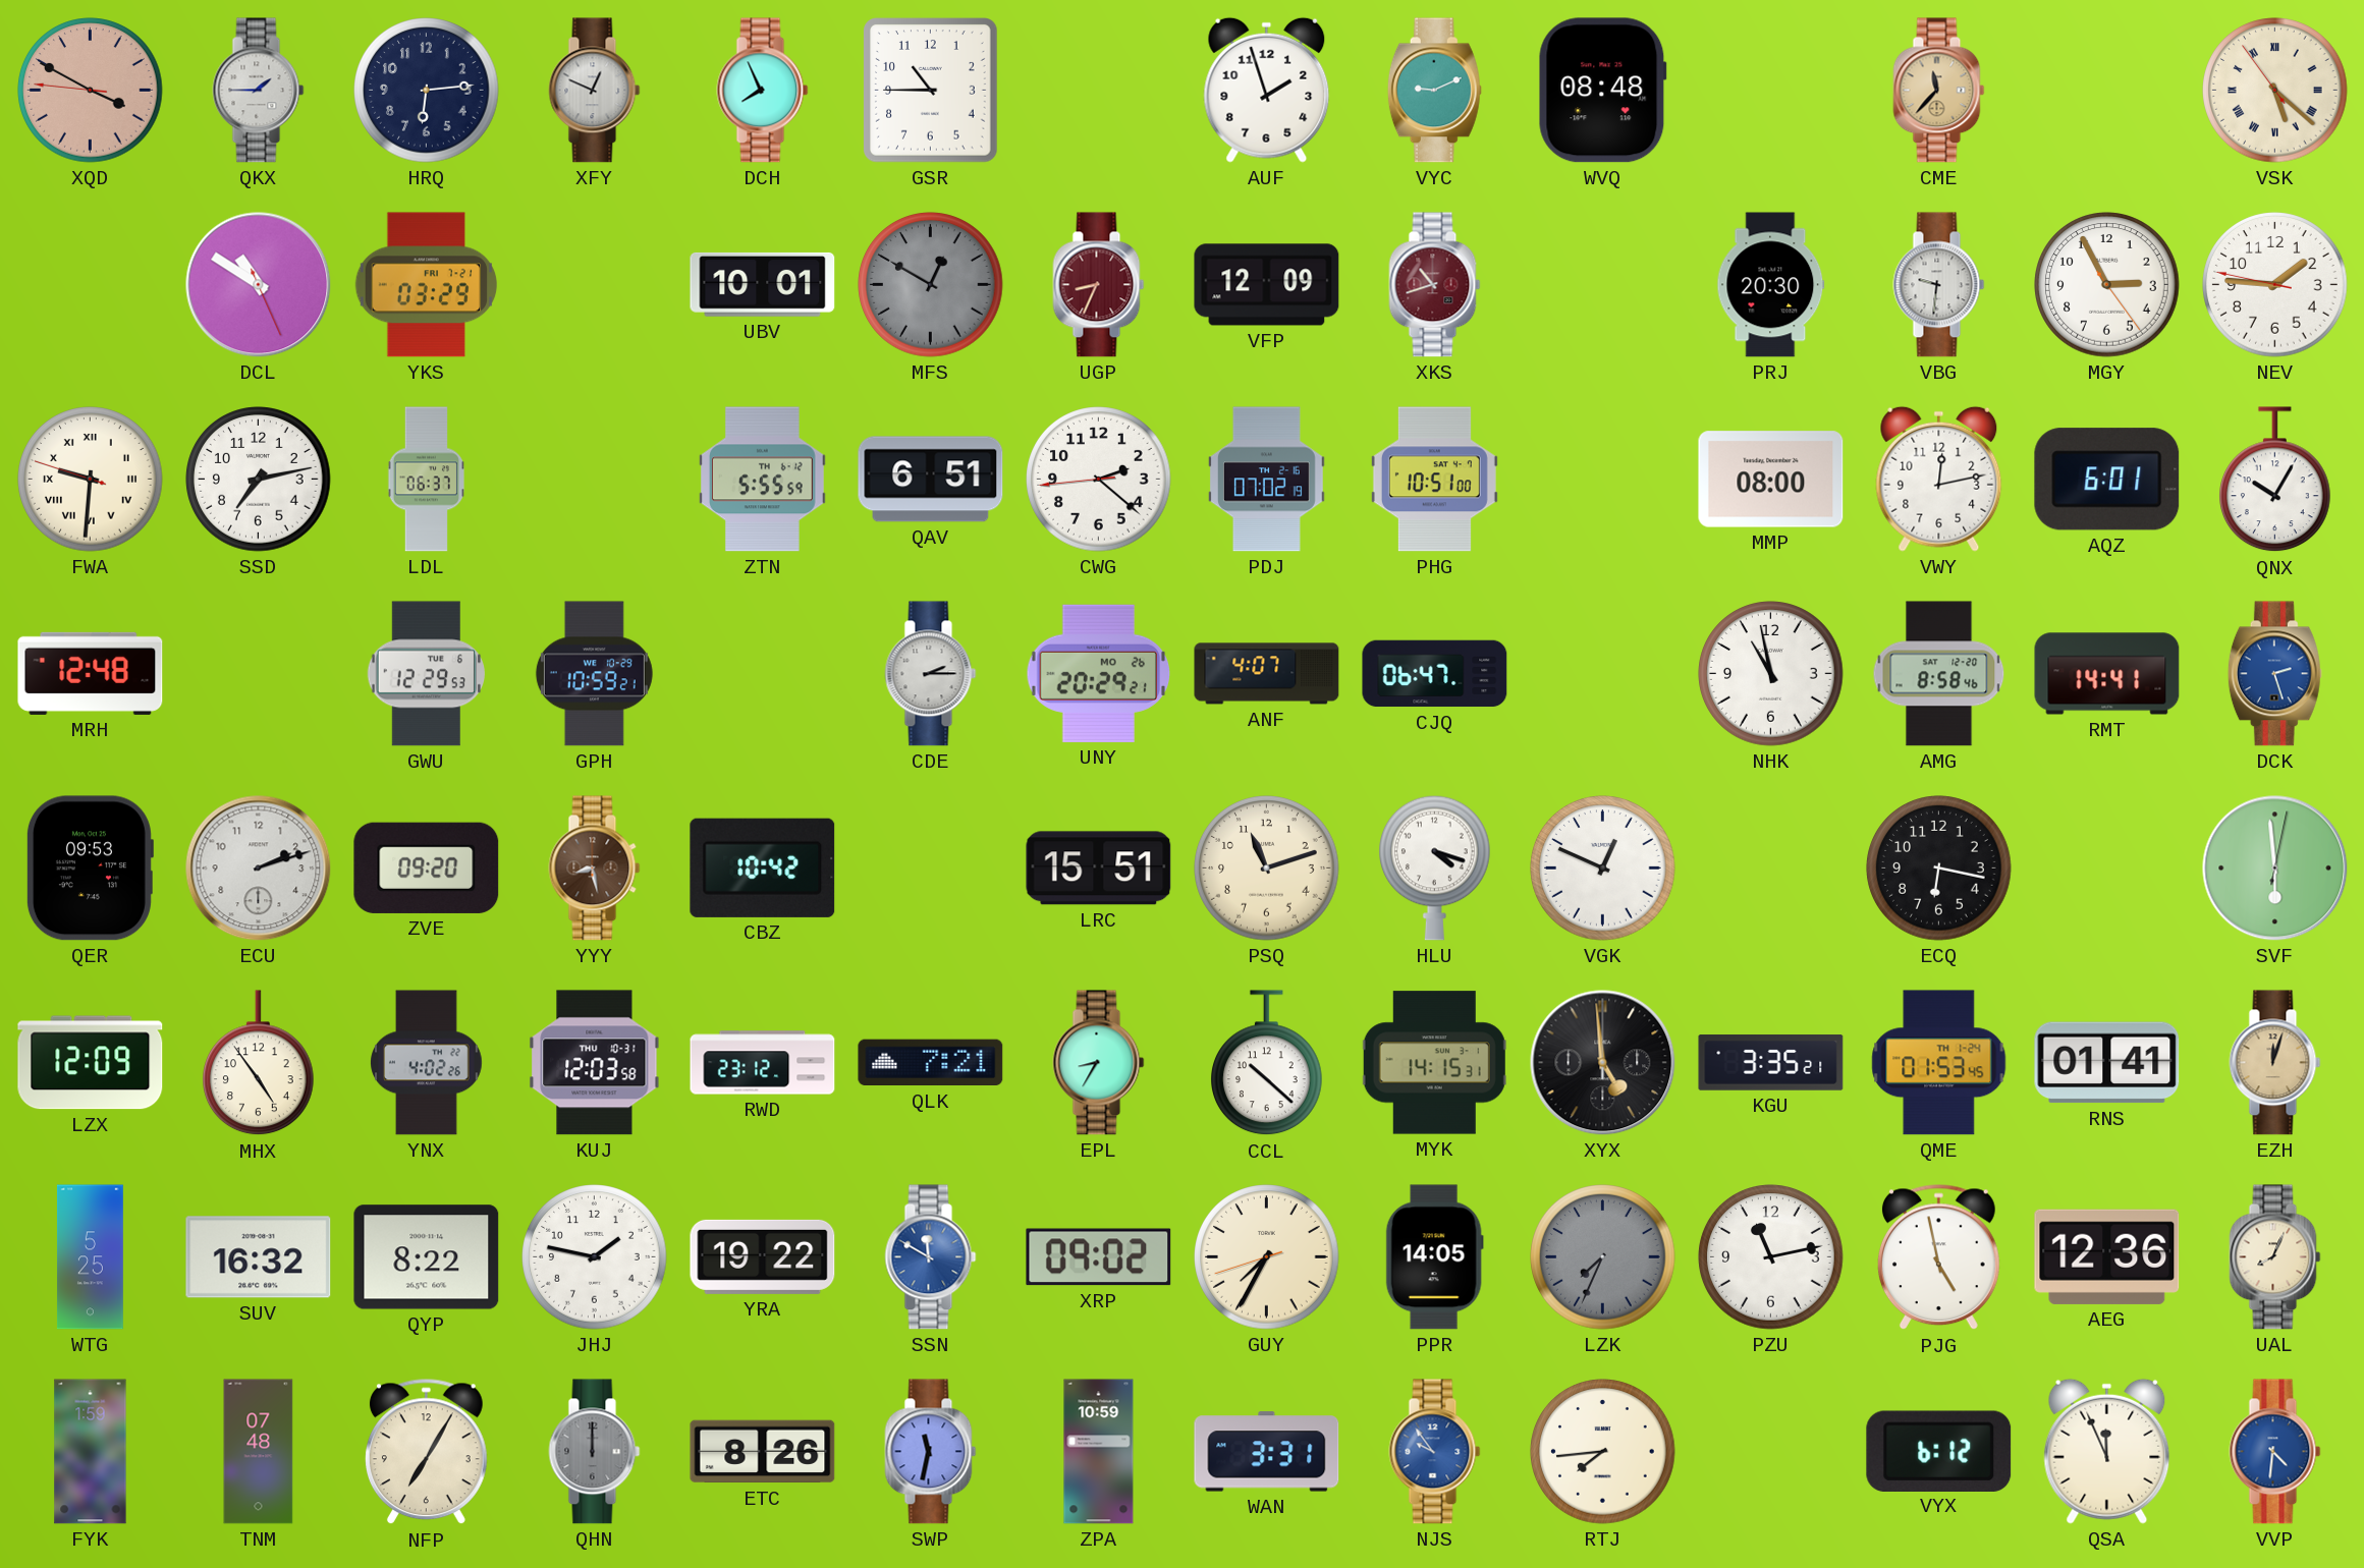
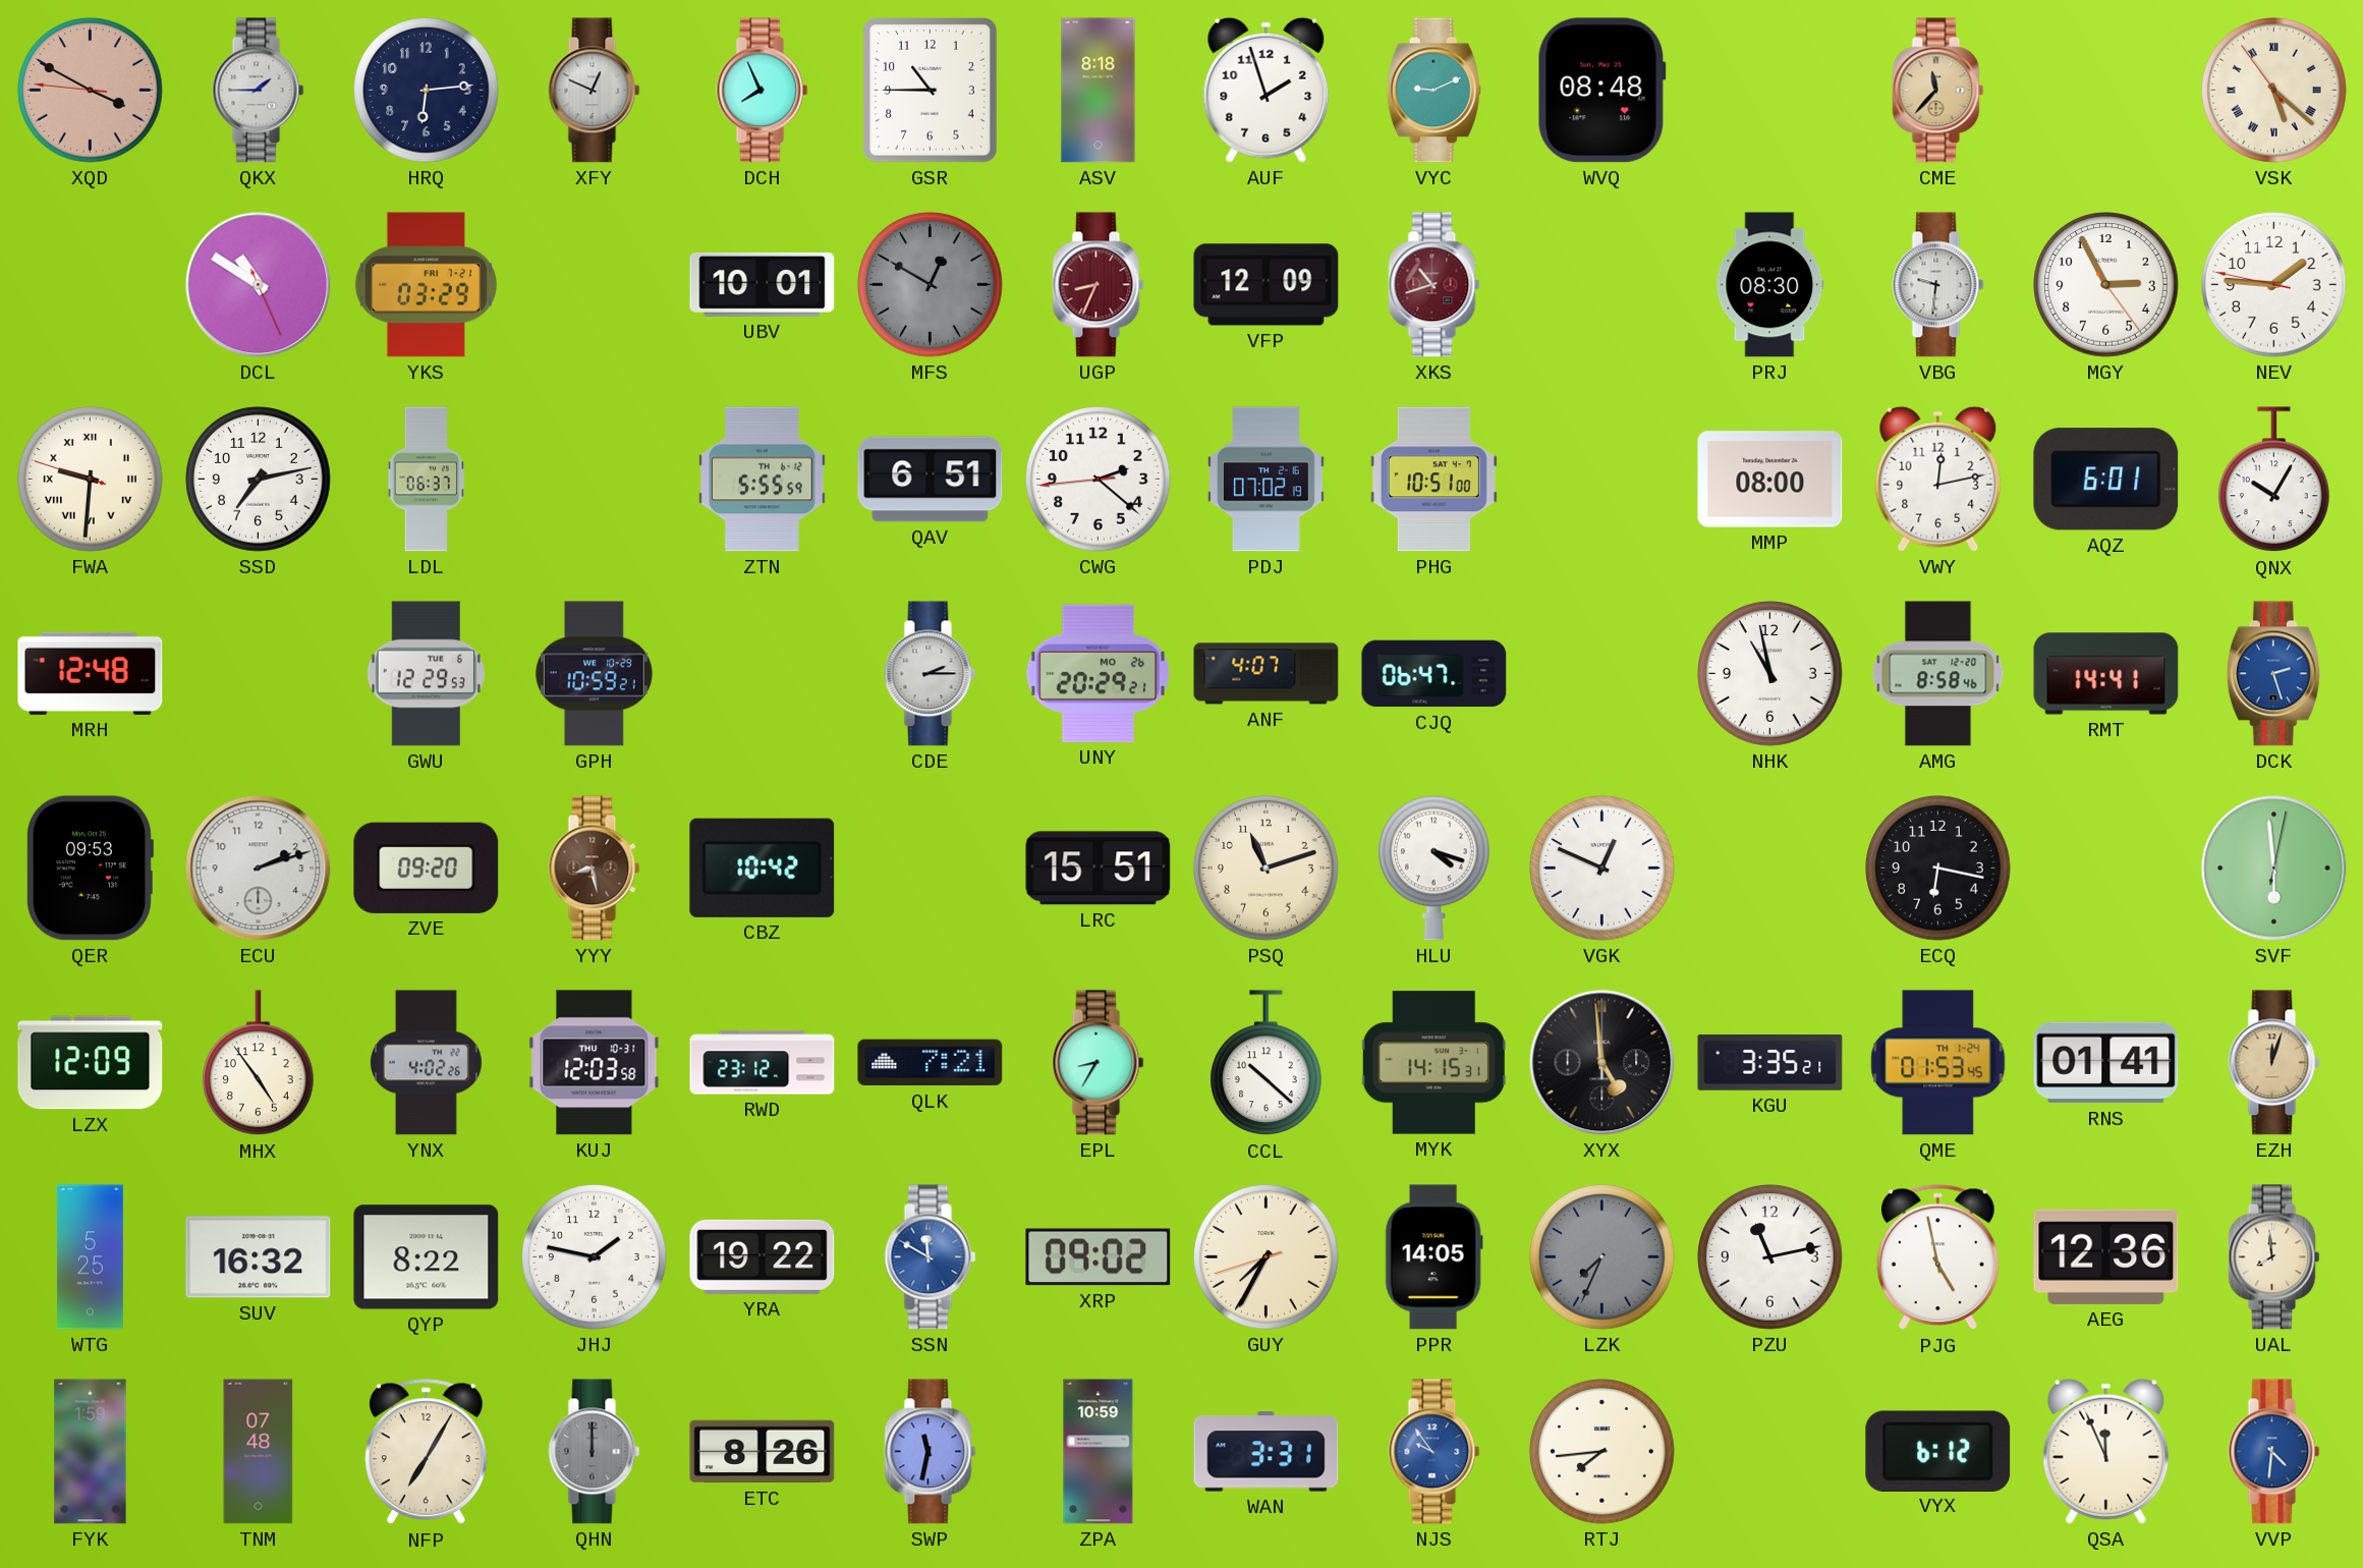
ASV: none -> 8:18
PRJ: 20:30 -> 08:30
UAL: 8:04 -> 7:59
